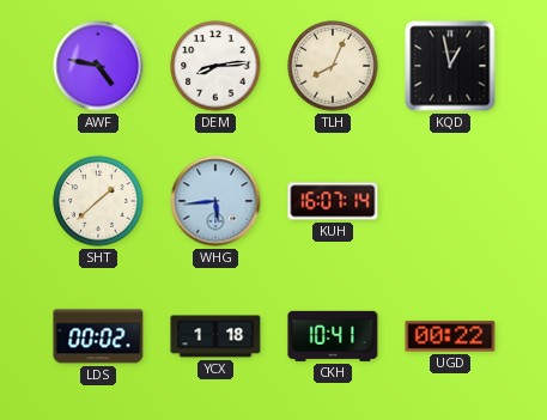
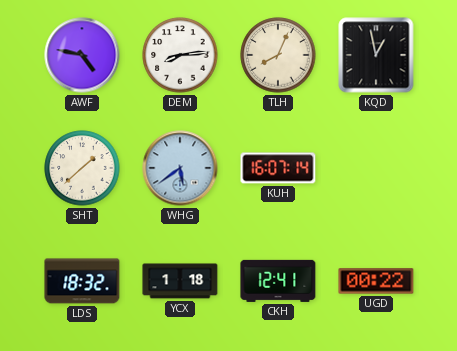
WHG: 5:44 -> 5:39
LDS: 00:02 -> 18:32
CKH: 10:41 -> 12:41
